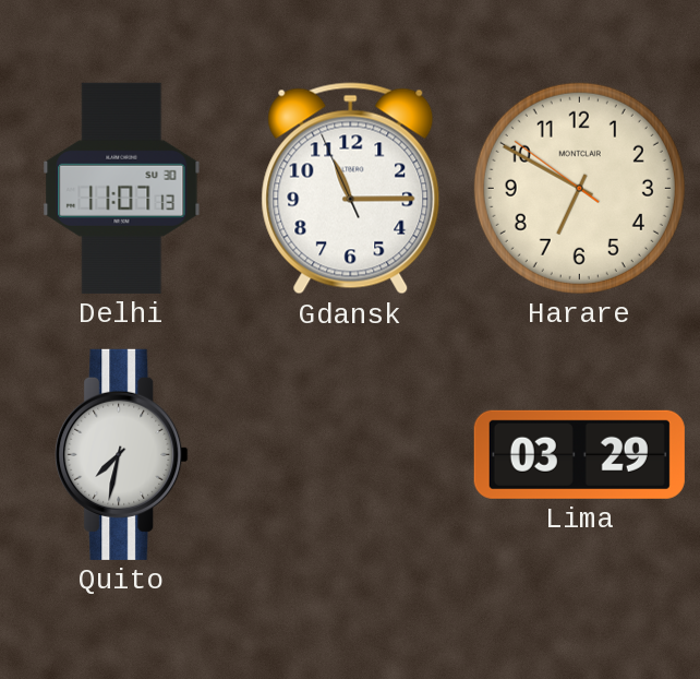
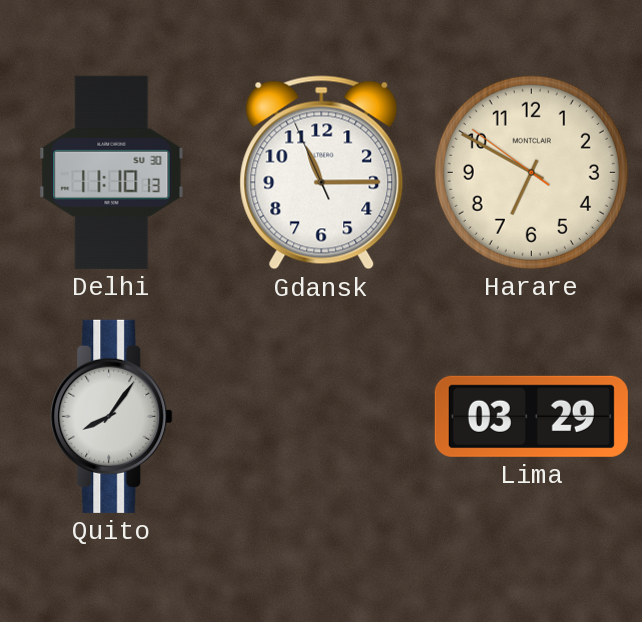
Delhi: 11:07 -> 11:10
Quito: 7:32 -> 8:06
